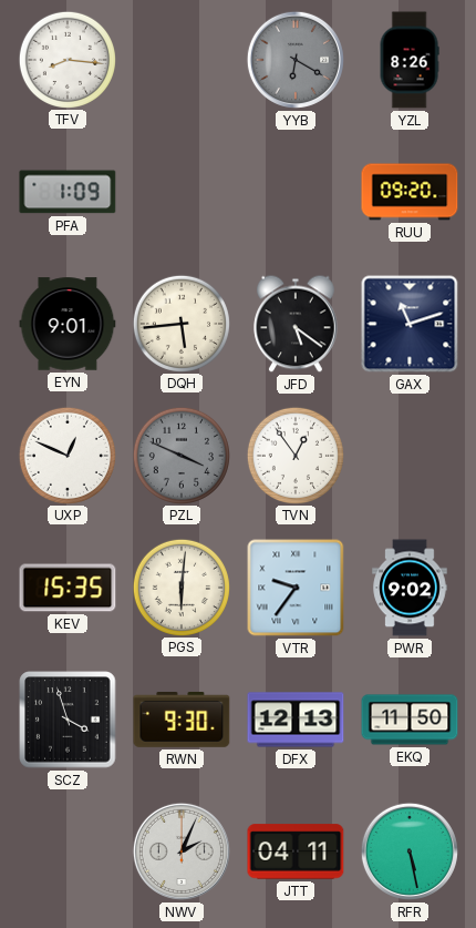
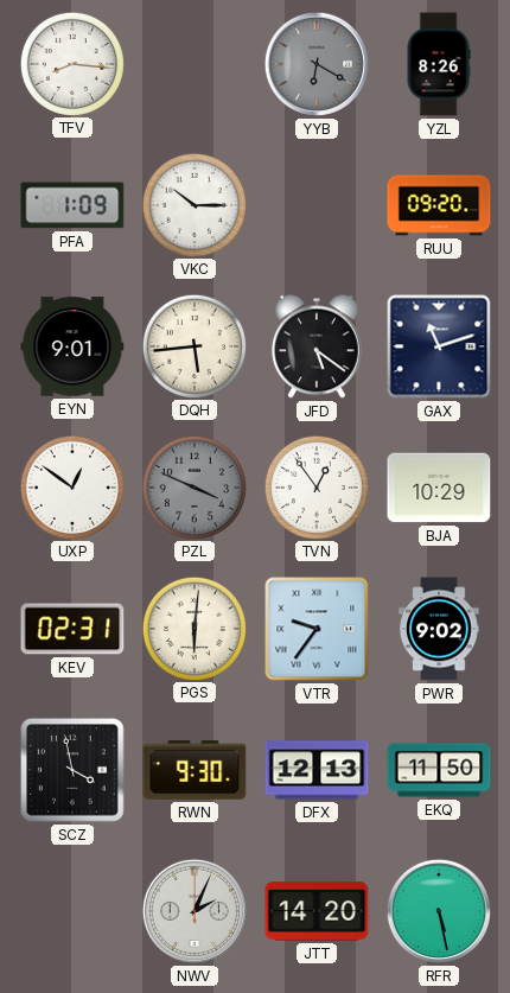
VKC: none -> 10:15
UXP: 12:49 -> 12:51
BJA: none -> 10:29
KEV: 15:35 -> 02:31
SCZ: 3:57 -> 3:58
JTT: 04:11 -> 14:20
